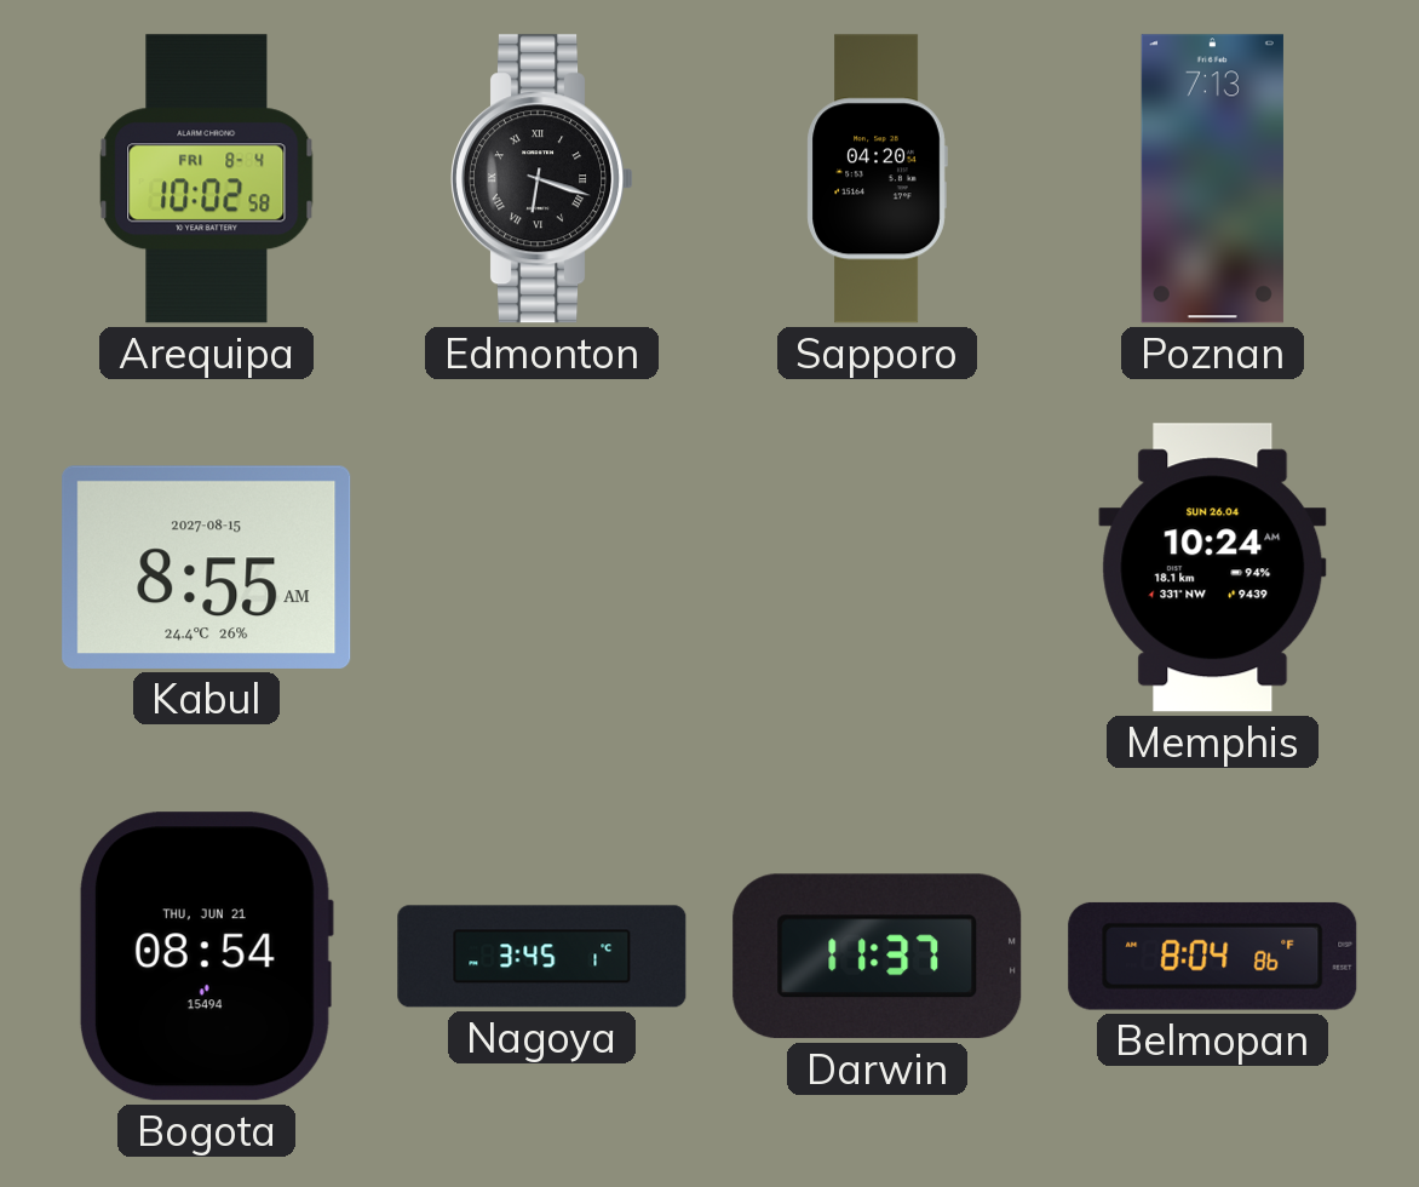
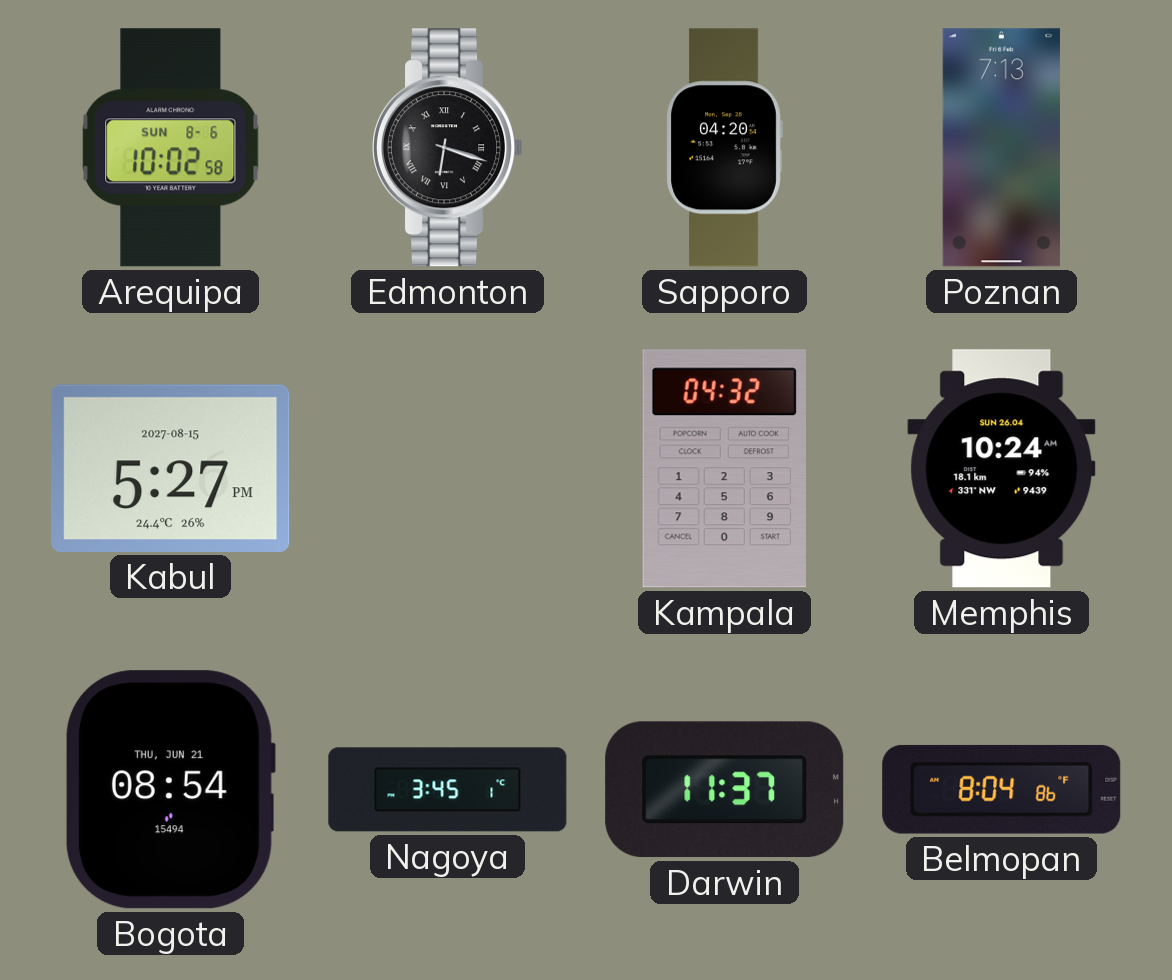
Arequipa date: FRI 8-4 -> SUN 8-6
Kabul: 8:55 -> 5:27
Kampala: none -> 04:32
